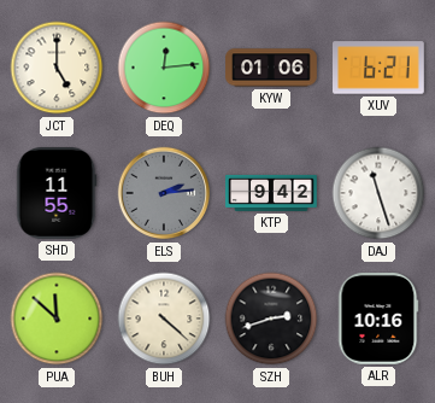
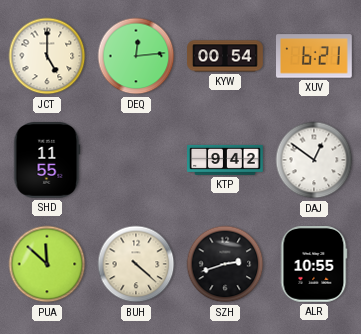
KYW: 01:06 -> 00:54
ELS: 2:14 -> none
DAJ: 11:27 -> 12:51
ALR: 10:16 -> 10:55
